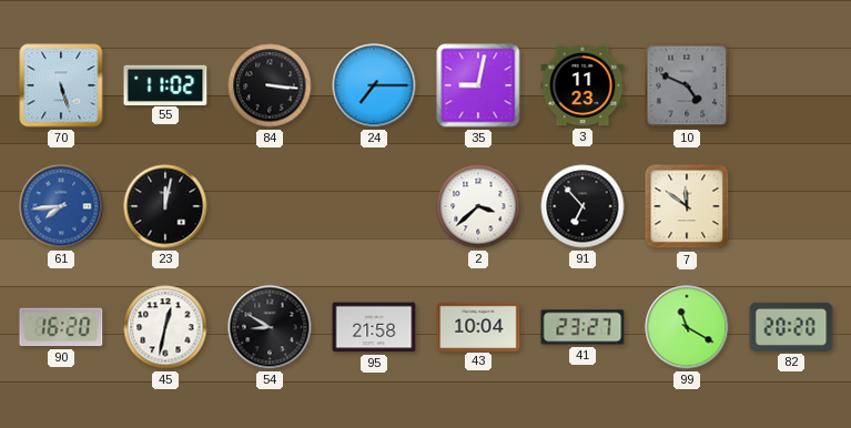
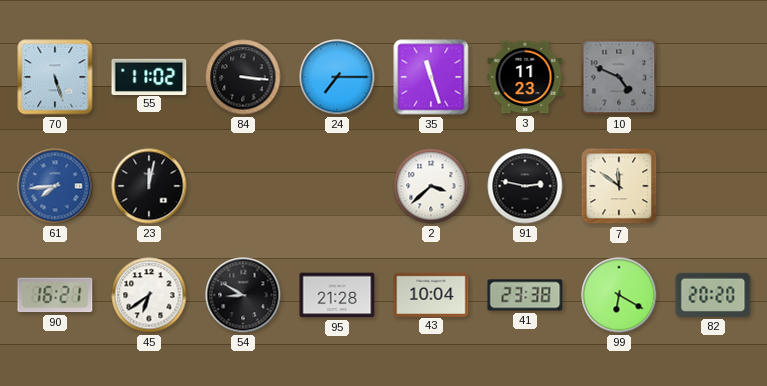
35: 9:02 -> 11:27
91: 6:53 -> 2:47
90: 16:20 -> 16:21
45: 12:32 -> 6:39
95: 21:58 -> 21:28
41: 23:27 -> 23:38
99: 11:20 -> 6:20
